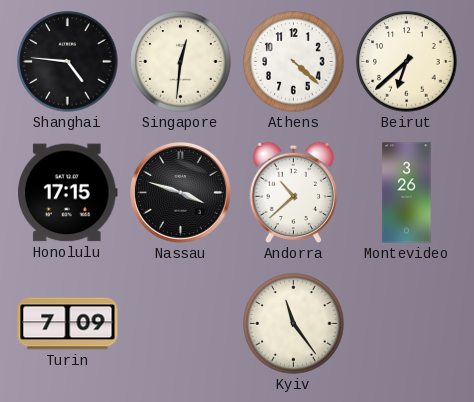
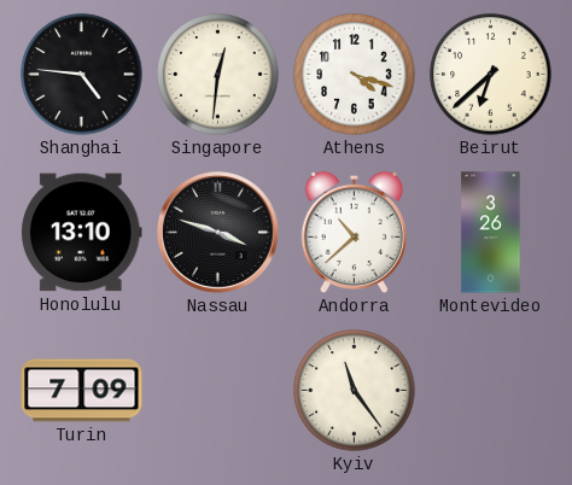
Athens: 4:22 -> 4:18
Honolulu: 17:15 -> 13:10
